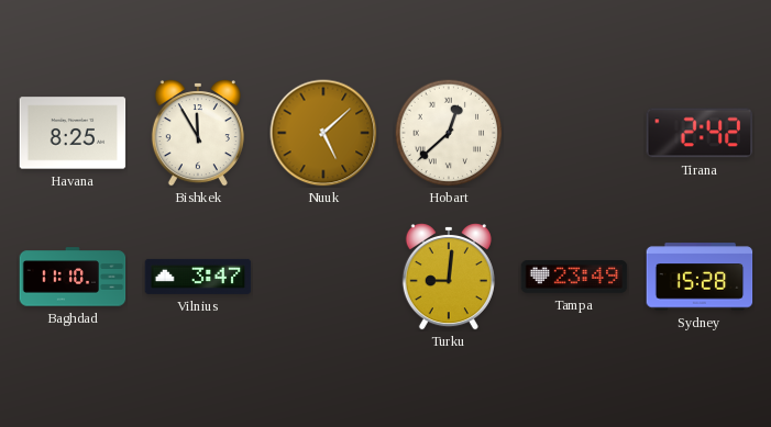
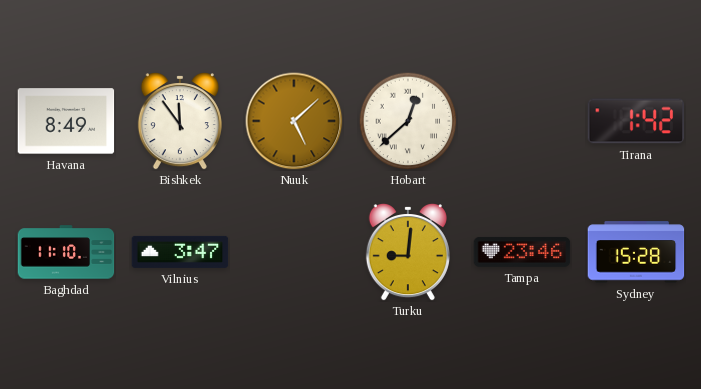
Havana: 8:25 -> 8:49
Bishkek: 11:55 -> 11:54
Tirana: 2:42 -> 1:42
Tampa: 23:49 -> 23:46
